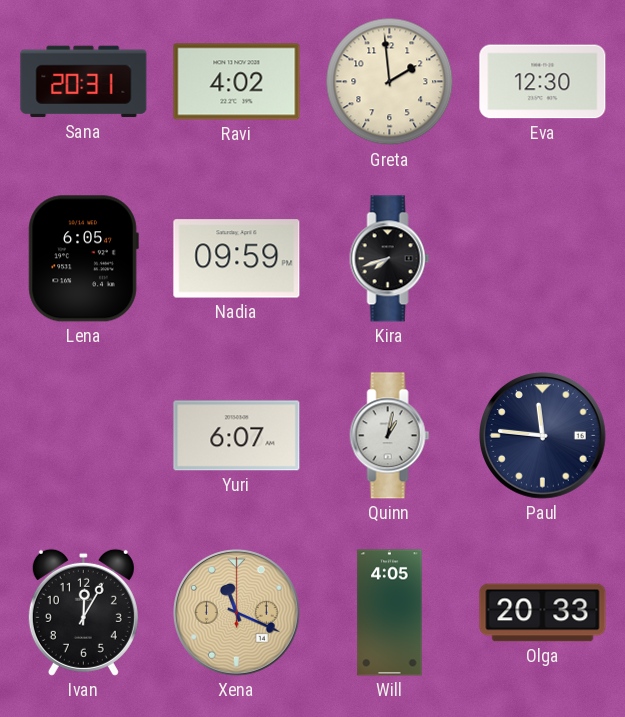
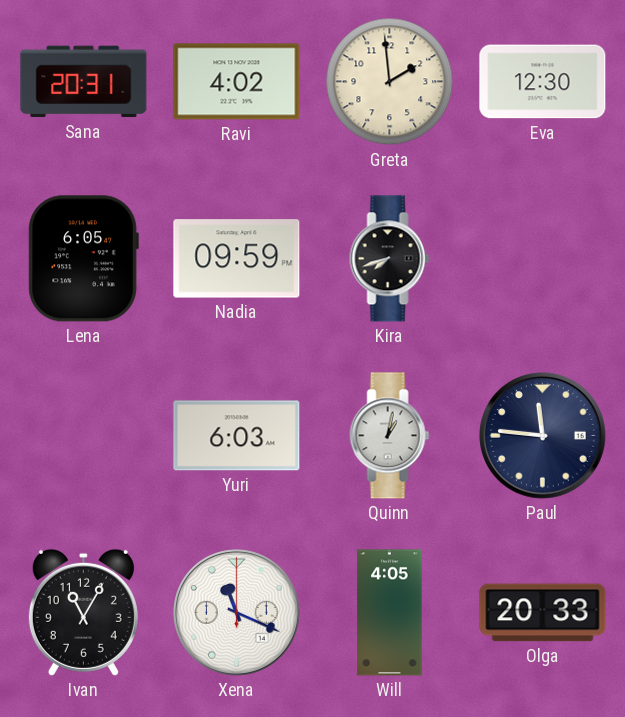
Yuri: 6:07 -> 6:03
Ivan: 12:05 -> 11:05
Xena dial: champagne -> white
